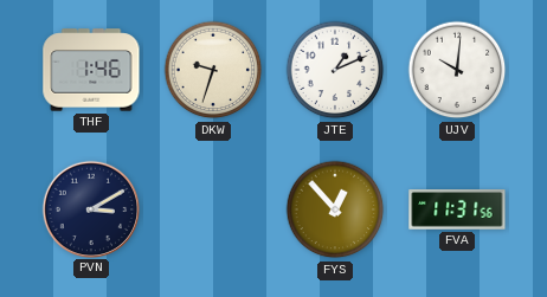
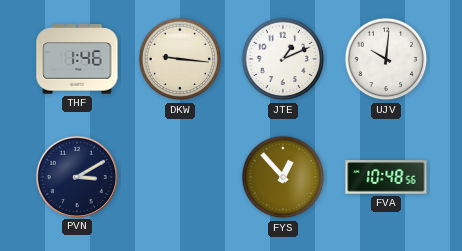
DKW: 9:33 -> 9:16
FVA: 11:31 -> 10:48
